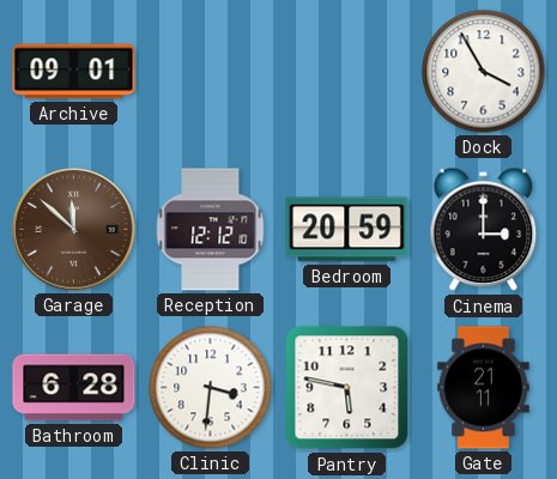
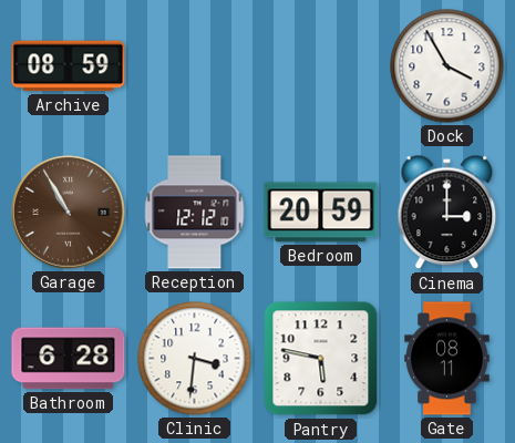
Archive: 09:01 -> 08:59
Garage: 11:52 -> 10:55
Gate: 21:11 -> 08:11
